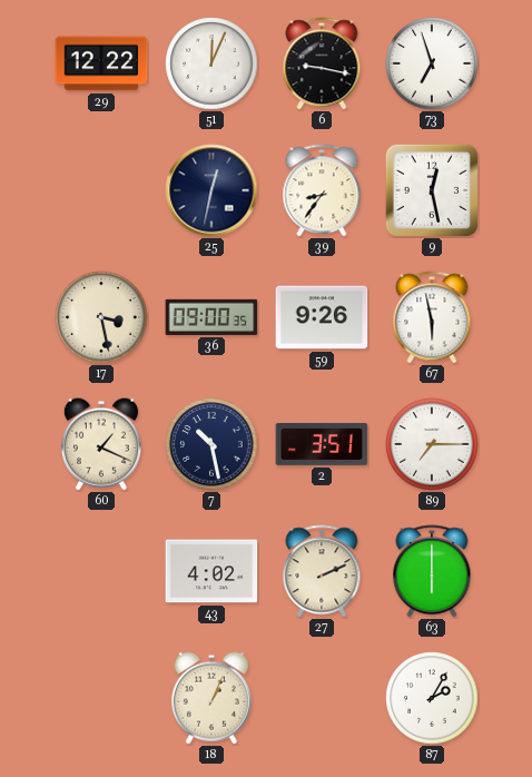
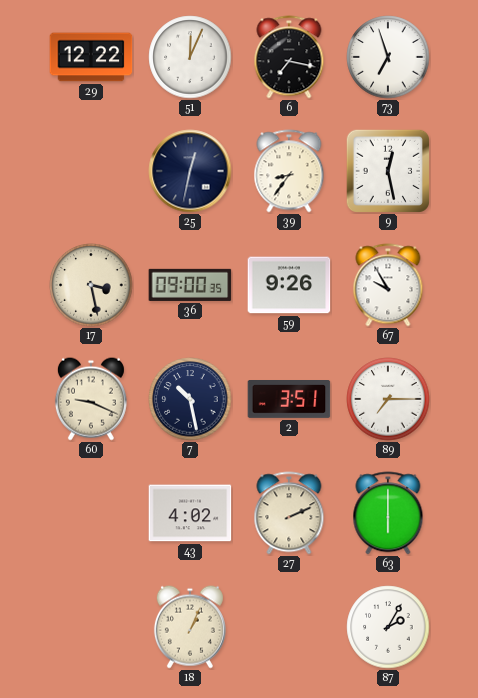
6: 9:17 -> 7:17
67: 5:58 -> 9:55
60: 1:19 -> 9:19
